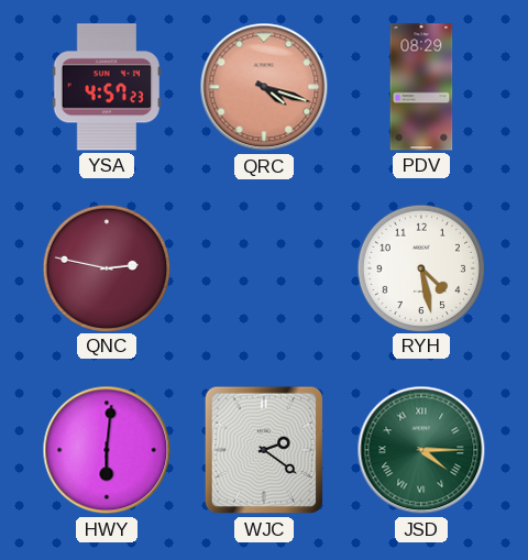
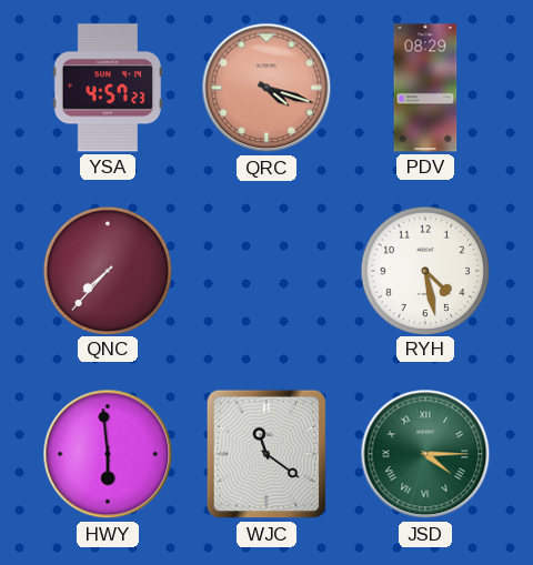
QNC: 2:47 -> 7:37
HWY: 6:01 -> 5:59
WJC: 2:21 -> 11:21
